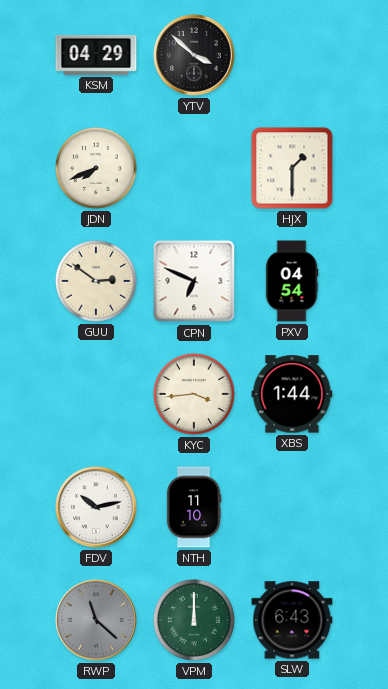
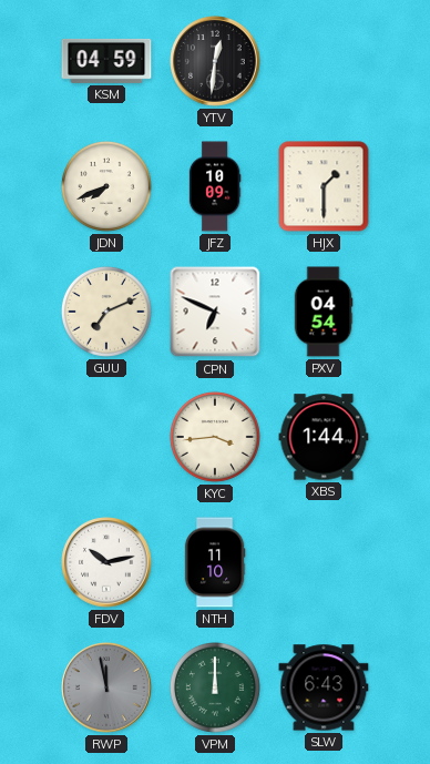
KSM: 04:29 -> 04:59
YTV: 3:52 -> 12:31
JFZ: none -> 10:09
GUU: 2:51 -> 7:11
RWP: 11:22 -> 11:58
